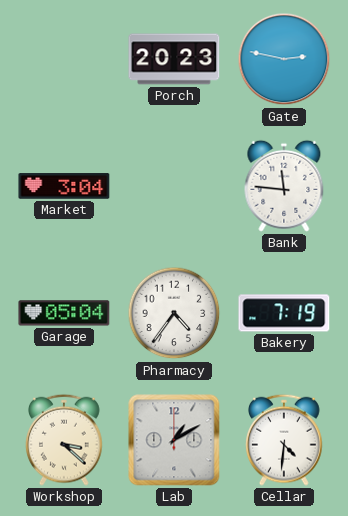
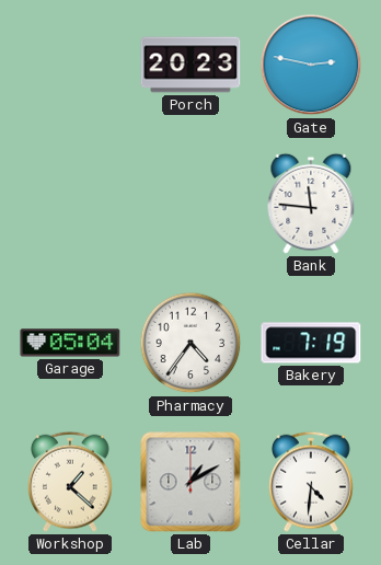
Market: 3:04 -> none
Workshop: 3:22 -> 1:22
